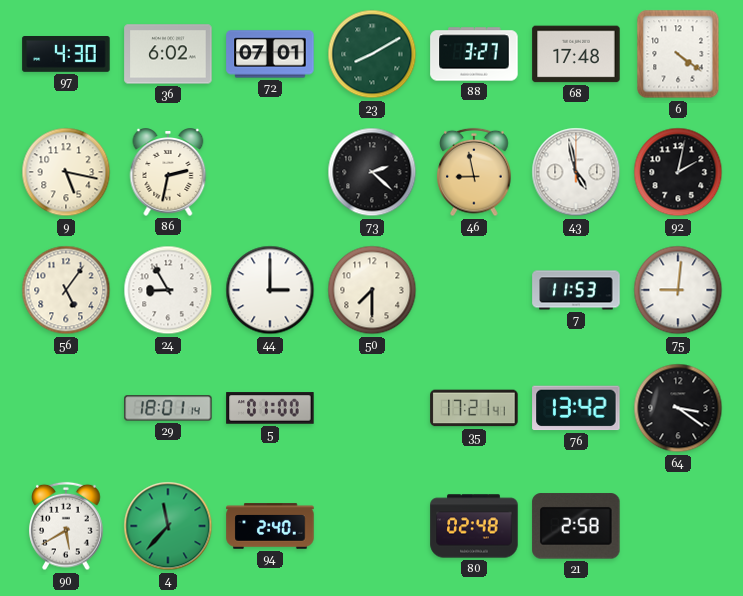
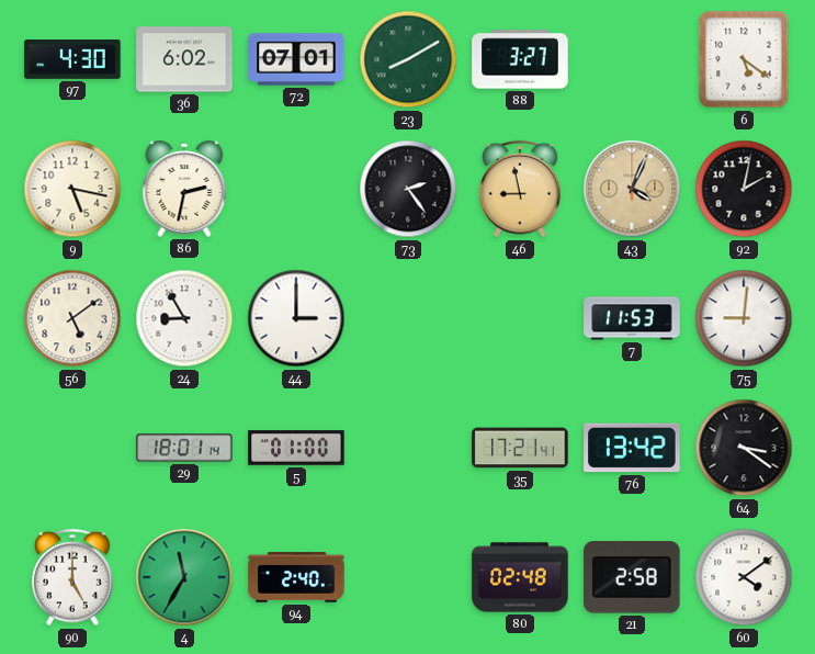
68: 17:48 -> none
6: 4:21 -> 5:21
73: 2:22 -> 2:24
43: 4:58 -> 4:04
43 dial: white -> champagne
56: 5:06 -> 5:09
50: 7:30 -> none
90: 5:40 -> 5:00
4: 11:37 -> 11:35
60: none -> 4:09
